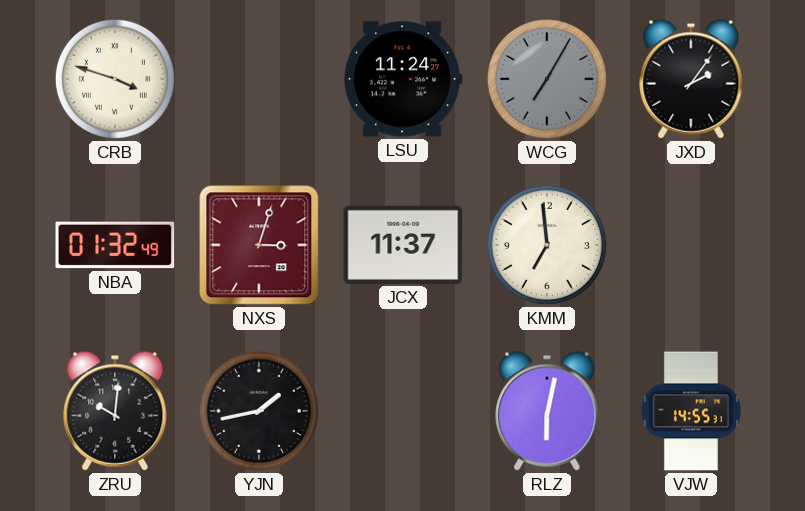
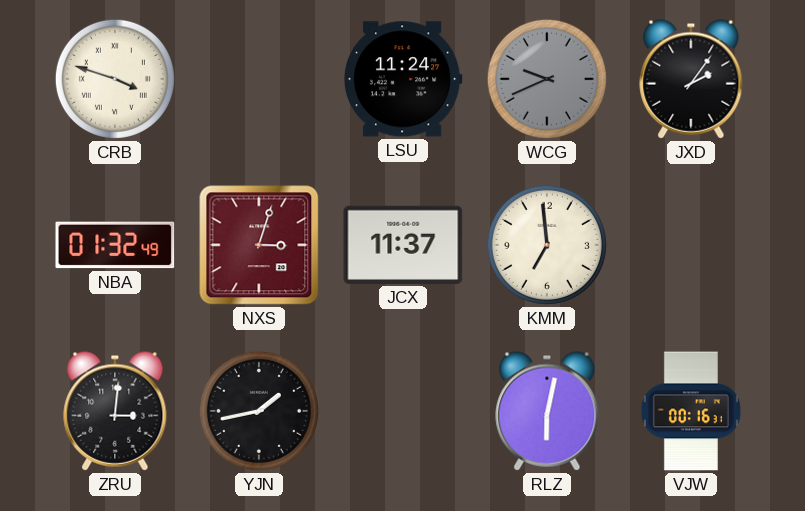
WCG: 7:05 -> 9:41
ZRU: 10:01 -> 3:01
VJW: 14:55 -> 00:16
